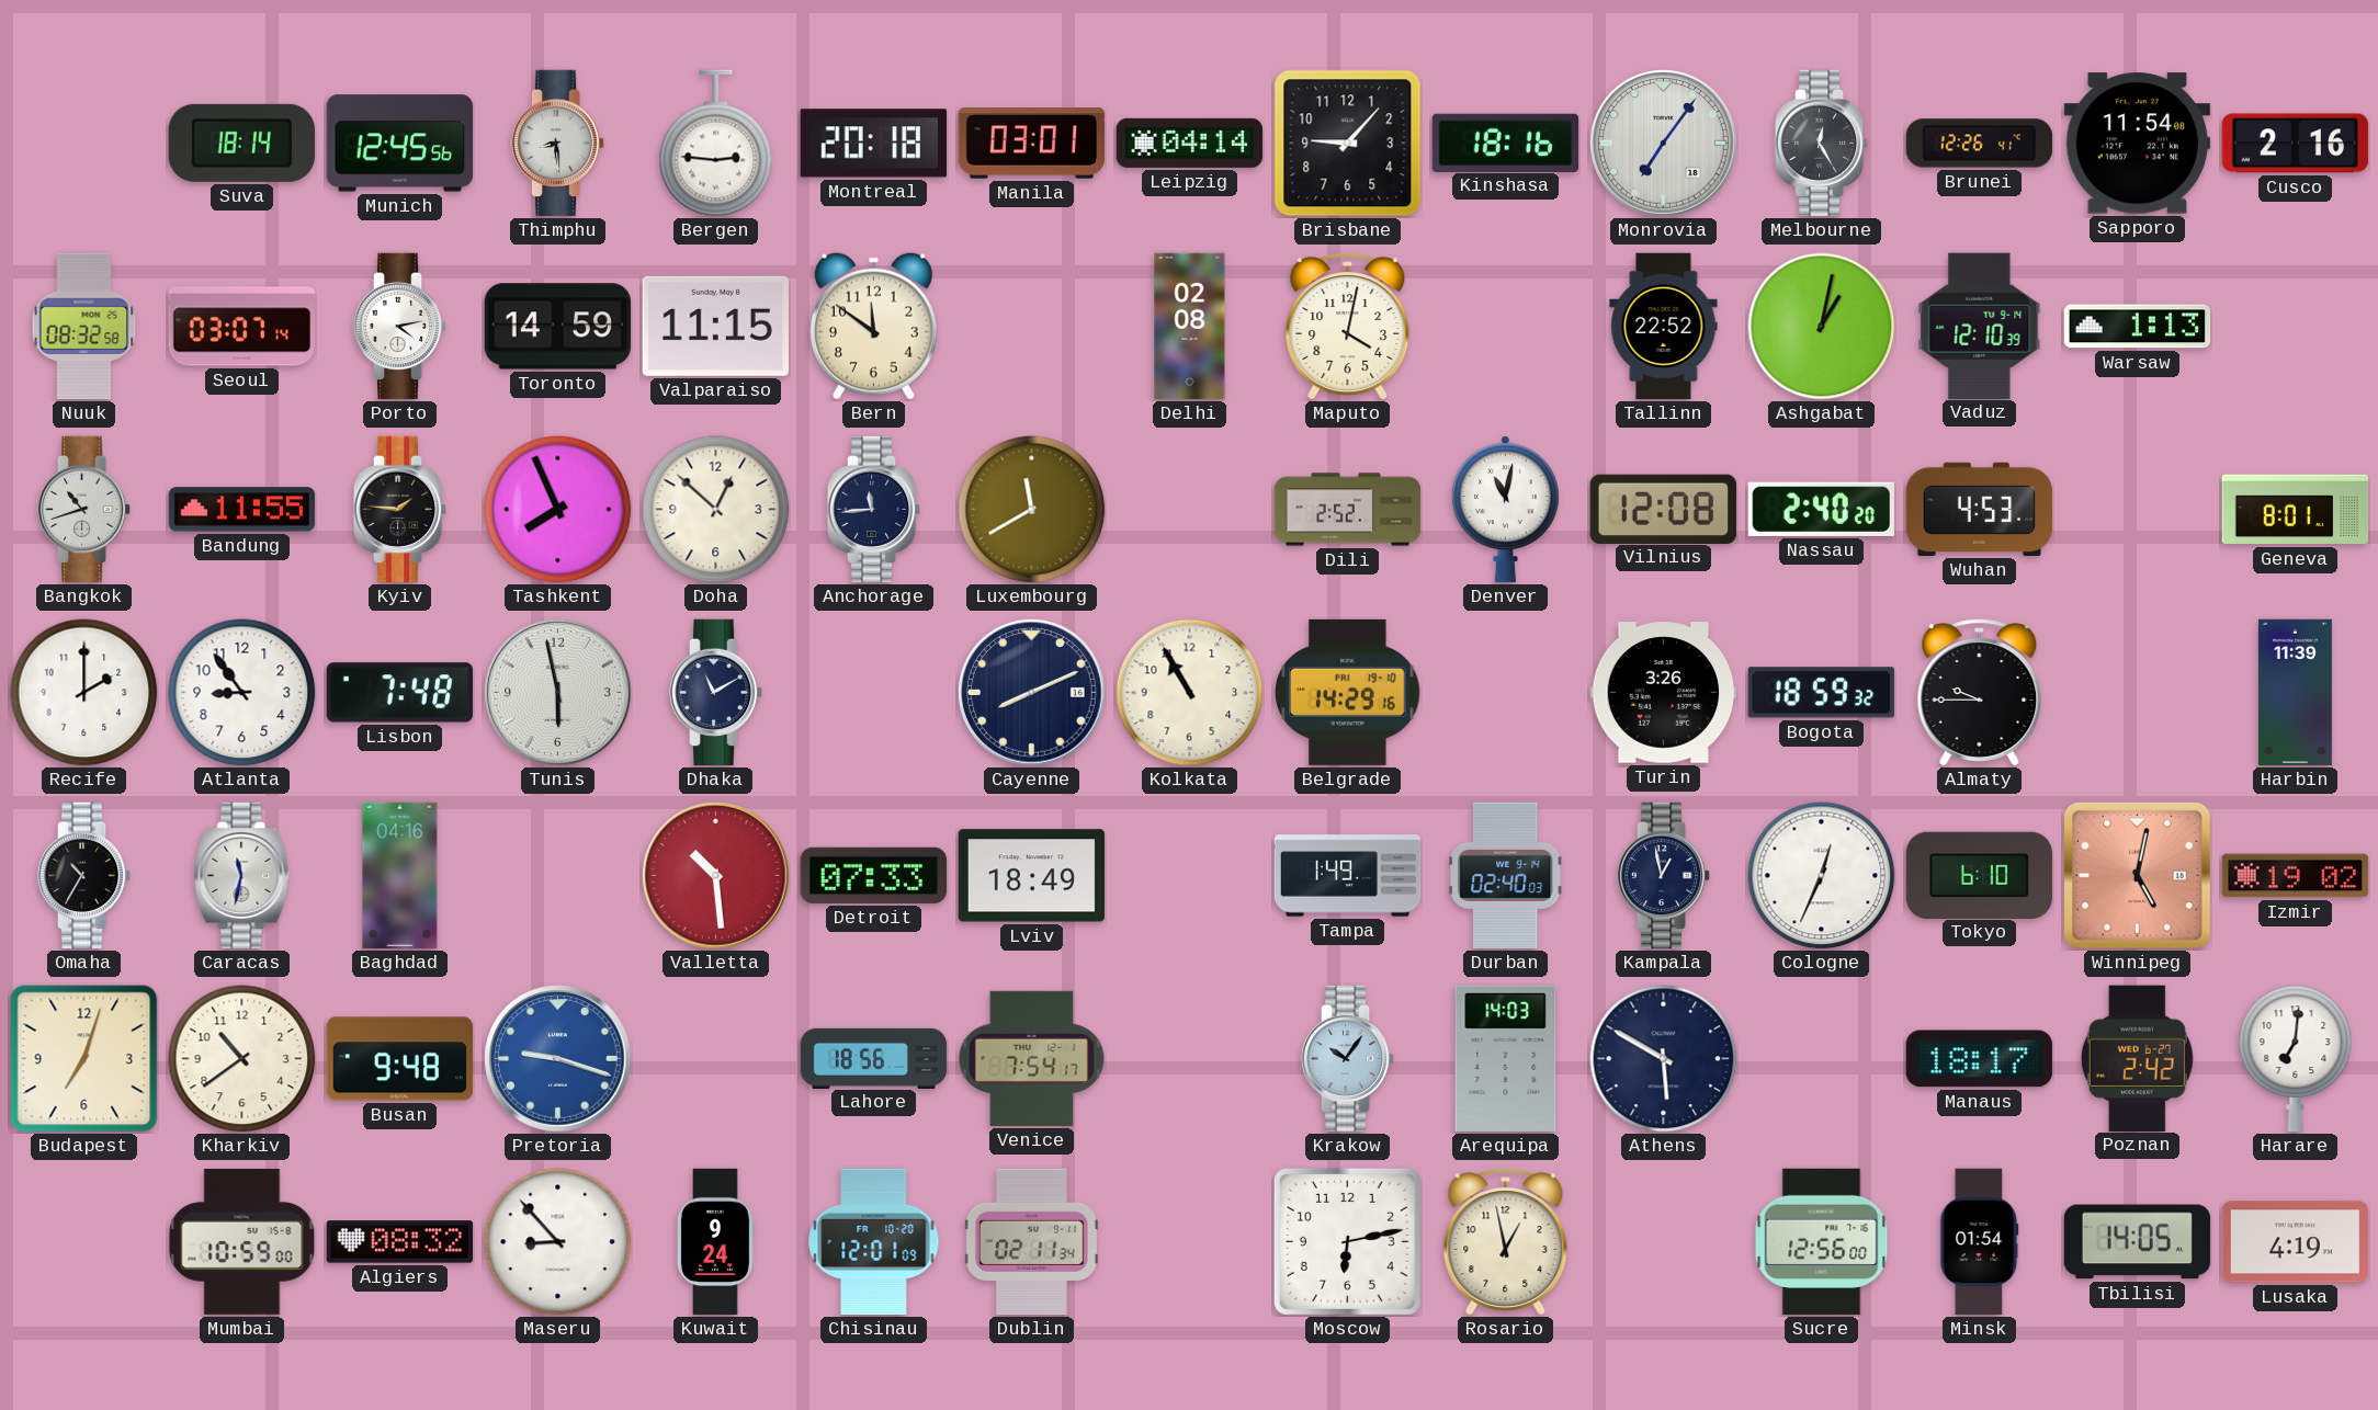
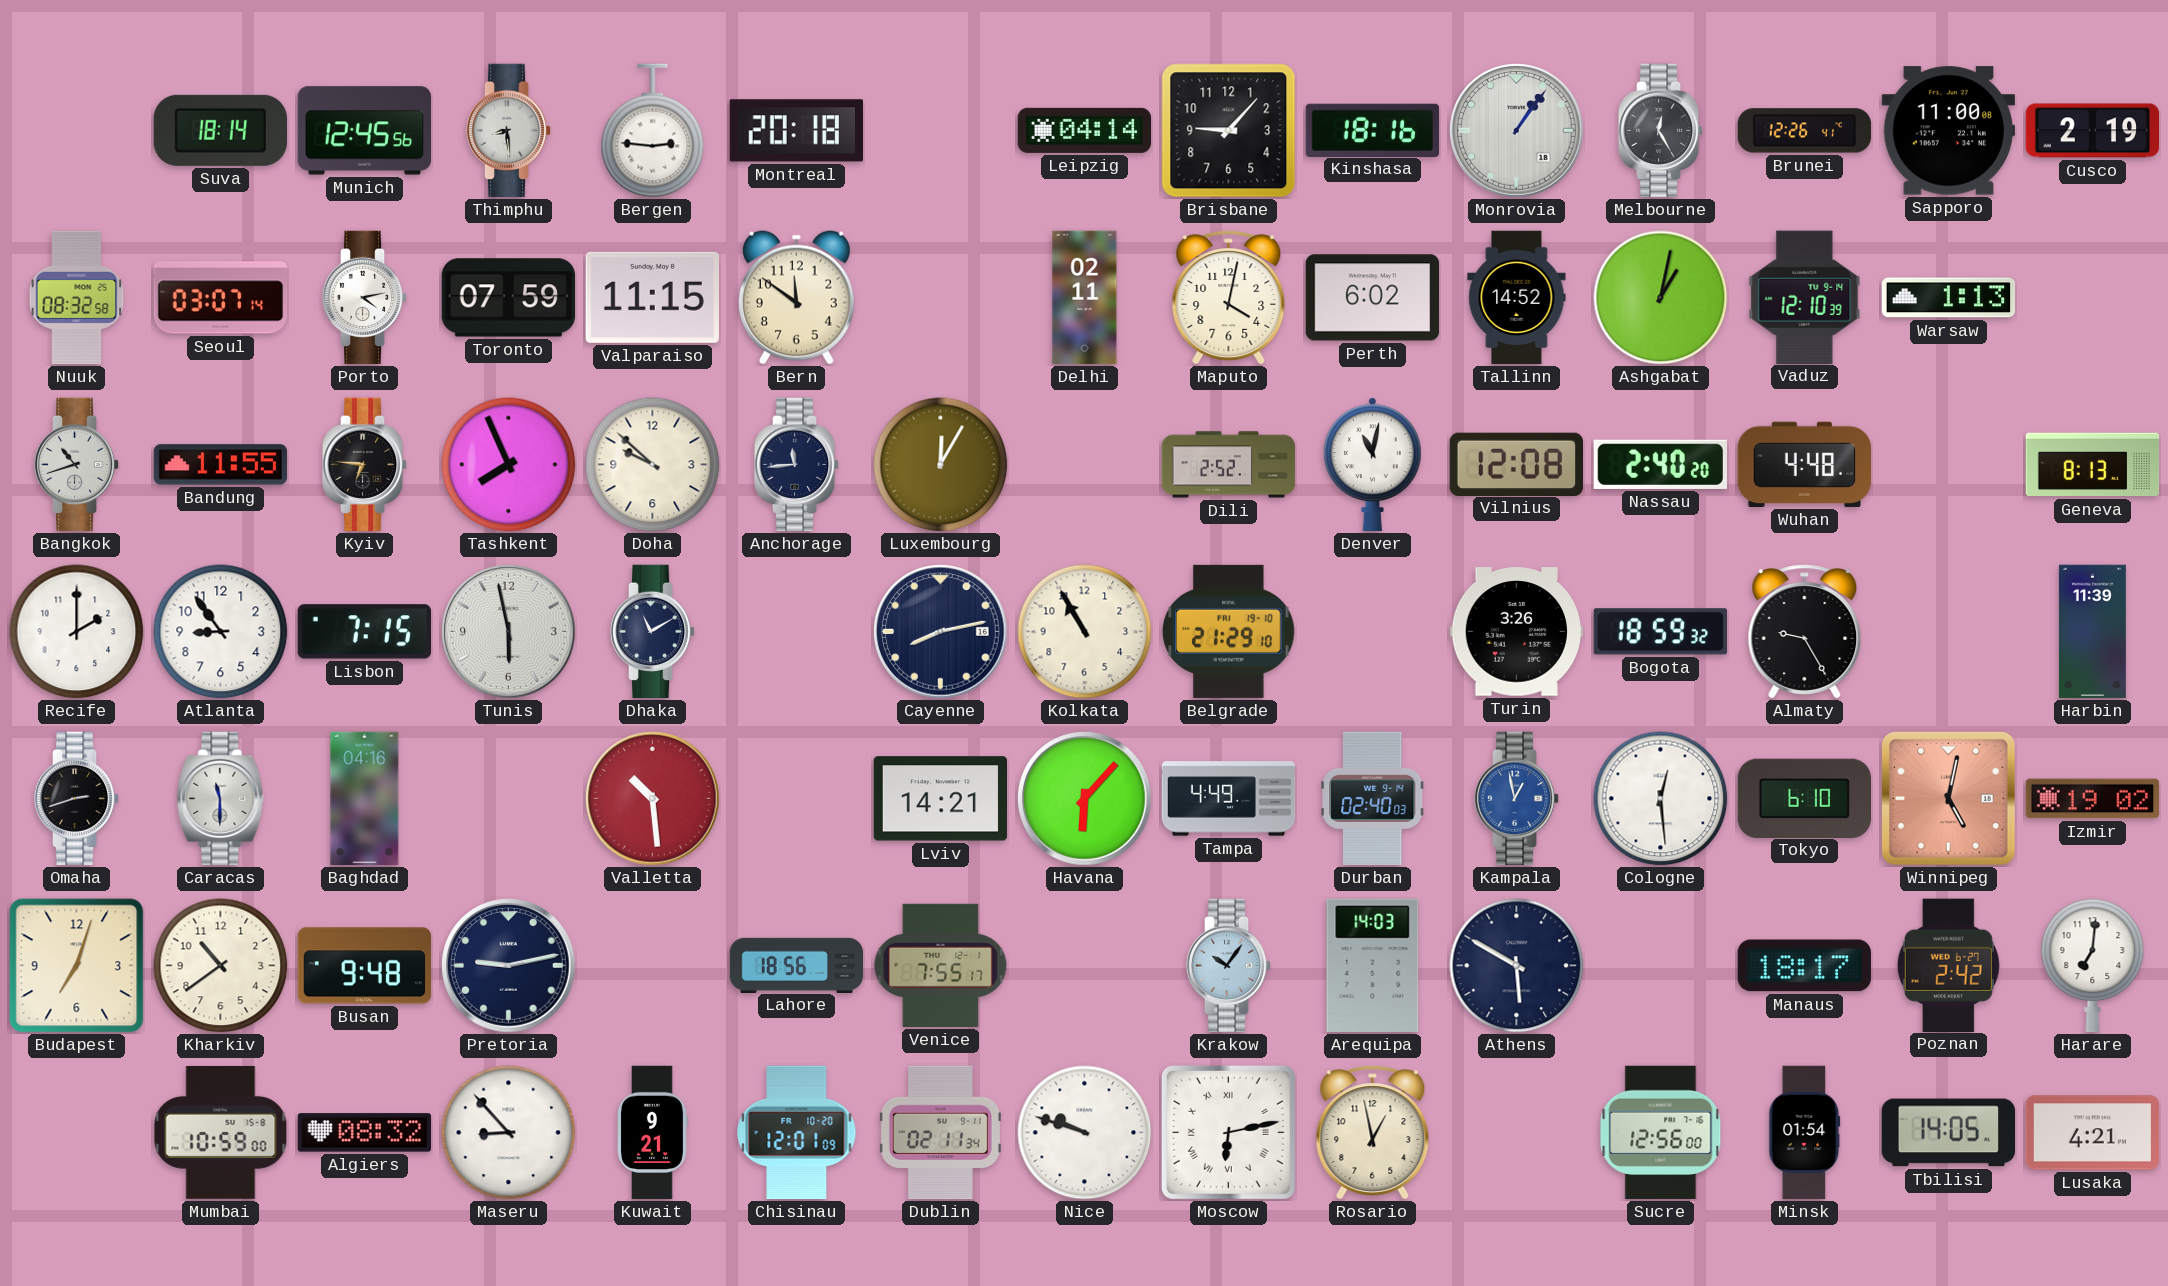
Manila: 03:01 -> none
Monrovia: 7:06 -> 1:06
Sapporo: 11:54 -> 11:00
Cusco: 2:16 -> 2:19
Toronto: 14:59 -> 07:59
Delhi: 02:08 -> 02:11
Perth: none -> 6:02
Tallinn: 22:52 -> 14:52
Kyiv: 1:46 -> 6:46
Doha: 12:52 -> 9:52
Luxembourg: 11:40 -> 12:05
Wuhan: 4:53 -> 4:48
Geneva: 8:01 -> 8:13
Lisbon: 7:48 -> 7:15
Cayenne: 8:11 -> 8:13
Belgrade: 14:29 -> 21:29
Almaty: 9:45 -> 9:25
Omaha: 10:35 -> 2:42
Caracas: 11:32 -> 11:30
Detroit: 07:33 -> none
Lviv: 18:49 -> 14:21
Havana: none -> 6:07
Tampa: 1:49 -> 4:49
Kampala dial: navy -> blue
Cologne: 12:34 -> 12:29
Pretoria: 9:18 -> 9:13
Pretoria dial: blue -> navy
Venice: 7:54 -> 7:55
Kuwait: 9:24 -> 9:21
Nice: none -> 9:48
Moscow numerals: Arabic -> Roman
Lusaka: 4:19 -> 4:21
